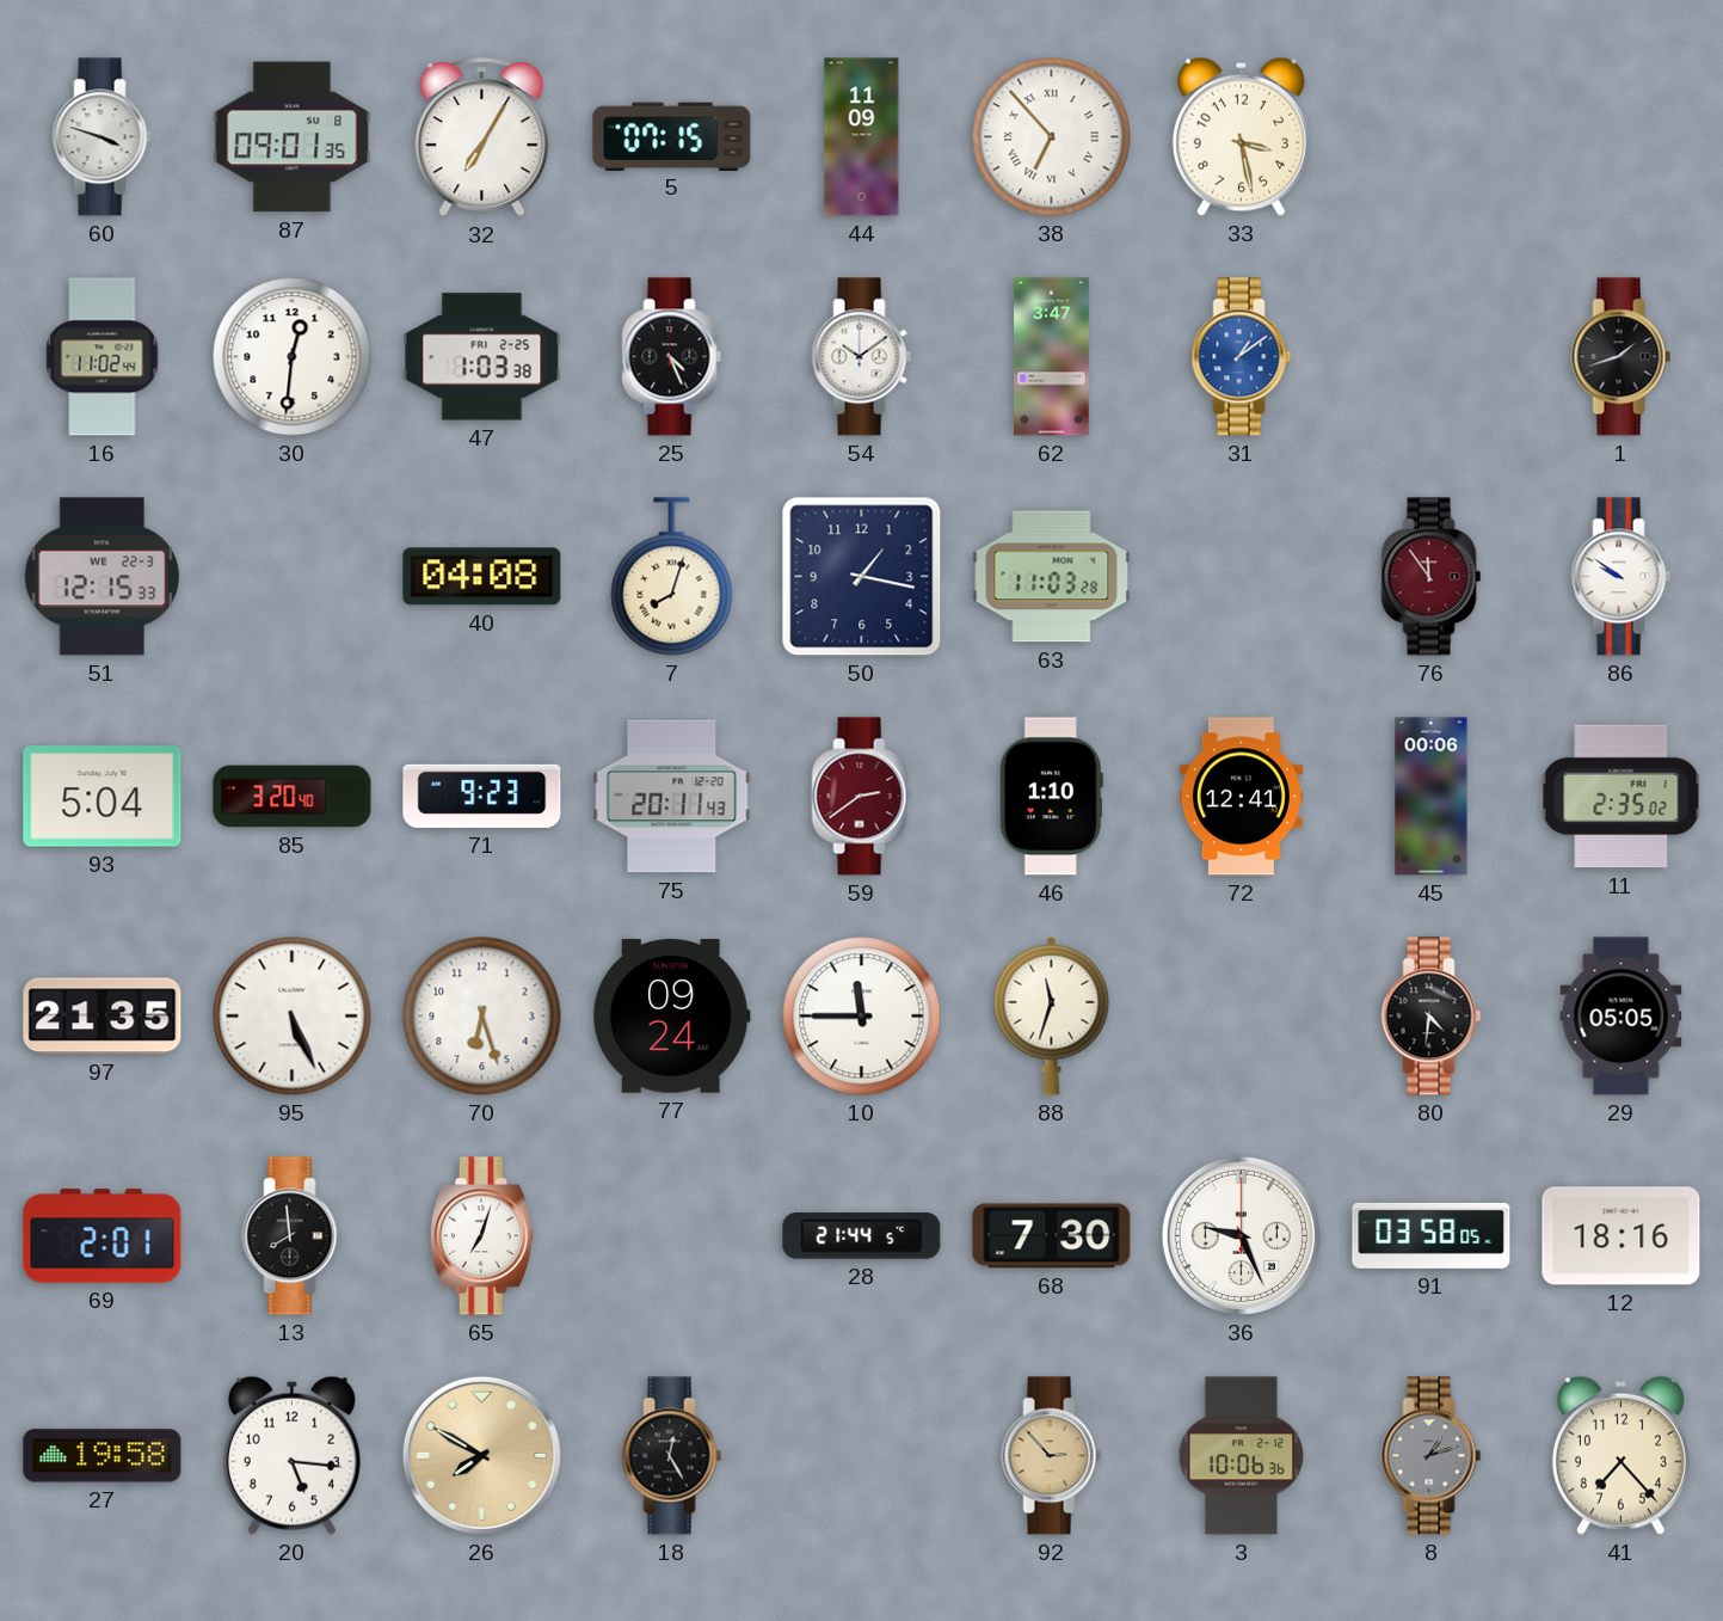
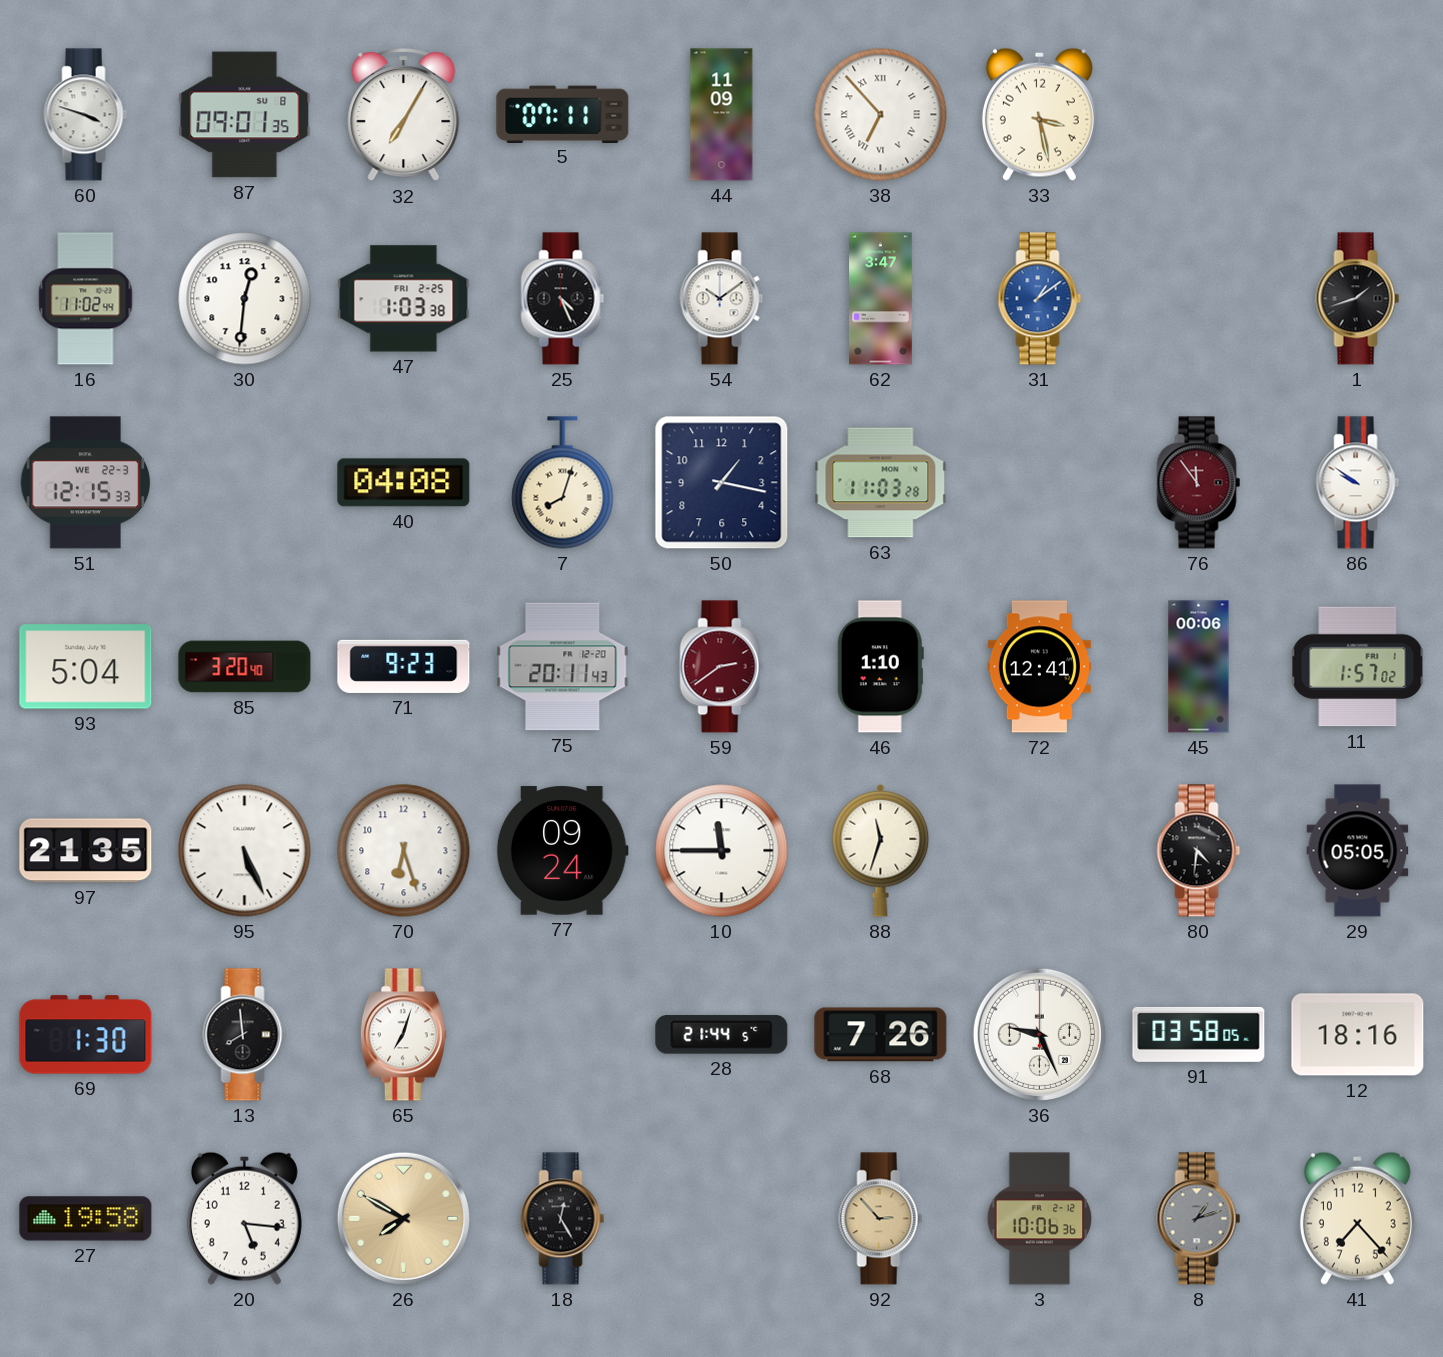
5: 07:15 -> 07:11
11: 2:35 -> 1:57
69: 2:01 -> 1:30
68: 7:30 -> 7:26
